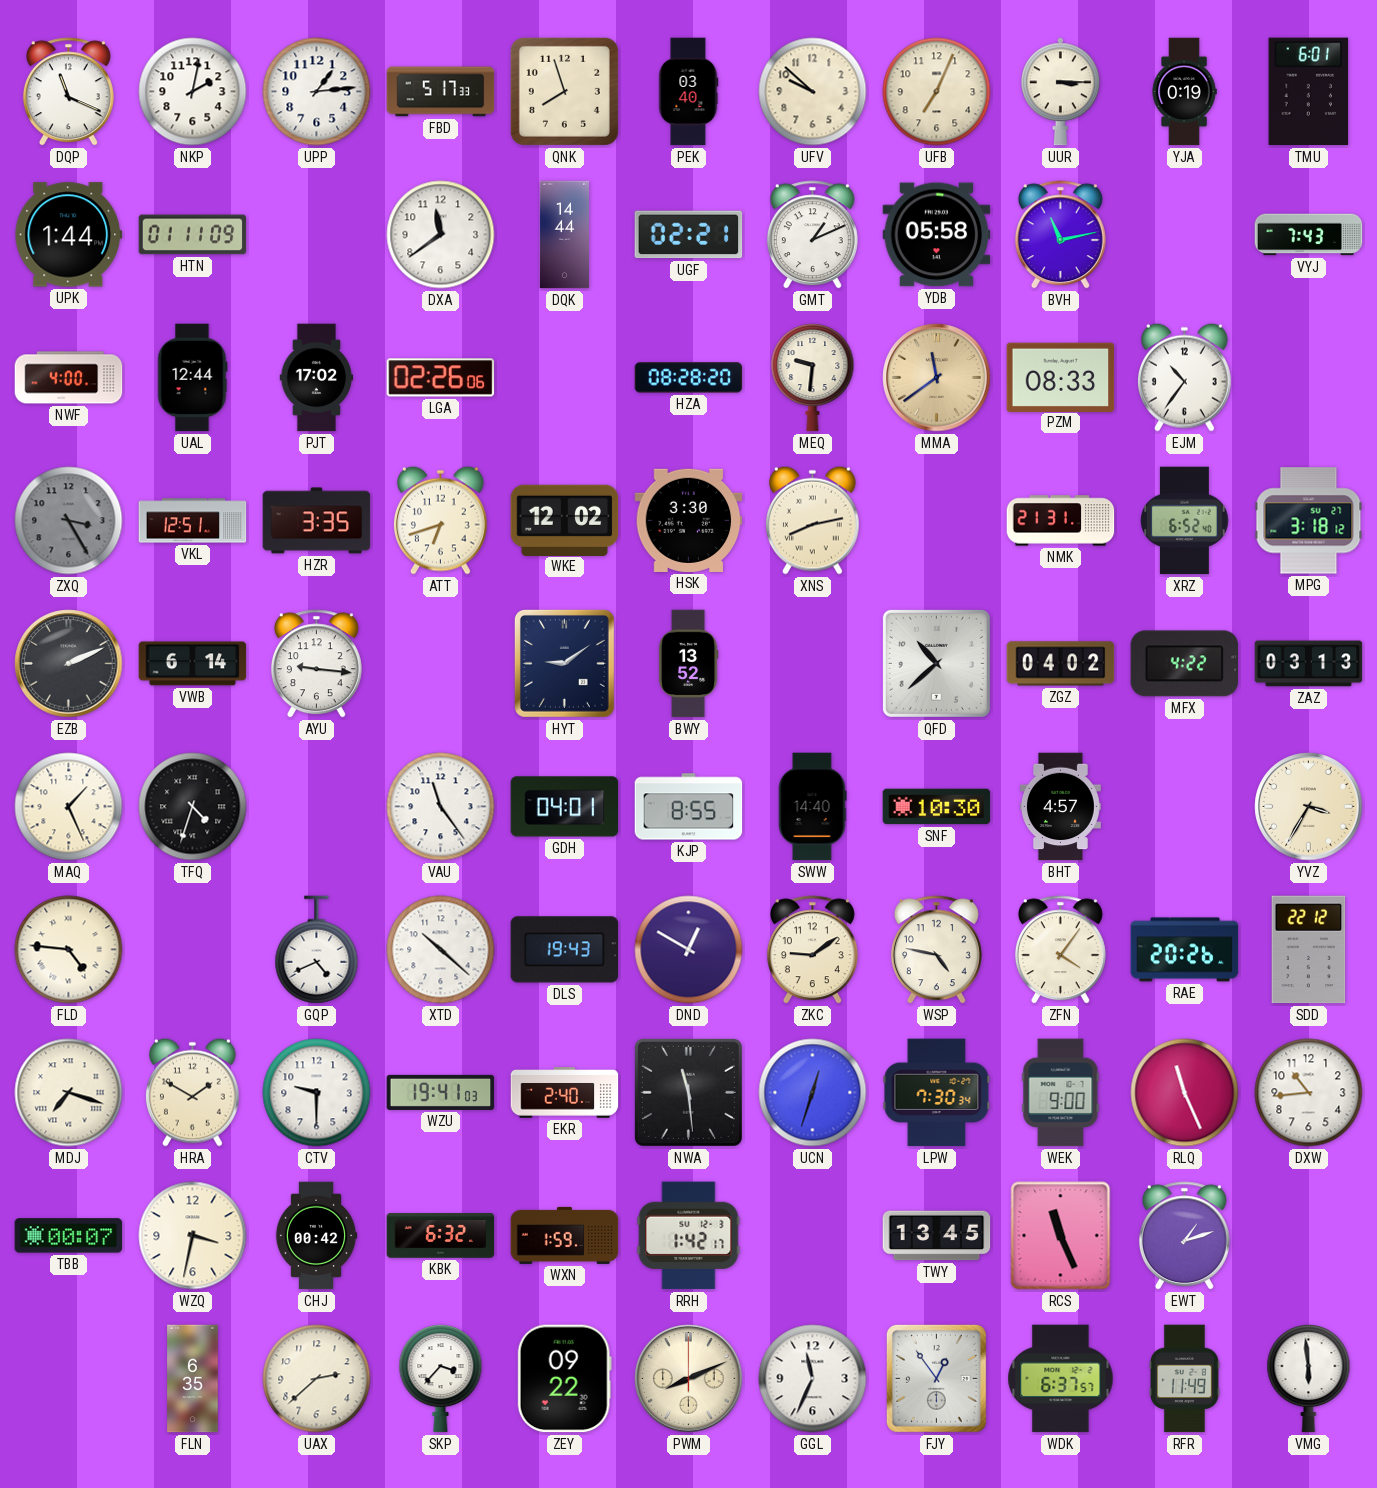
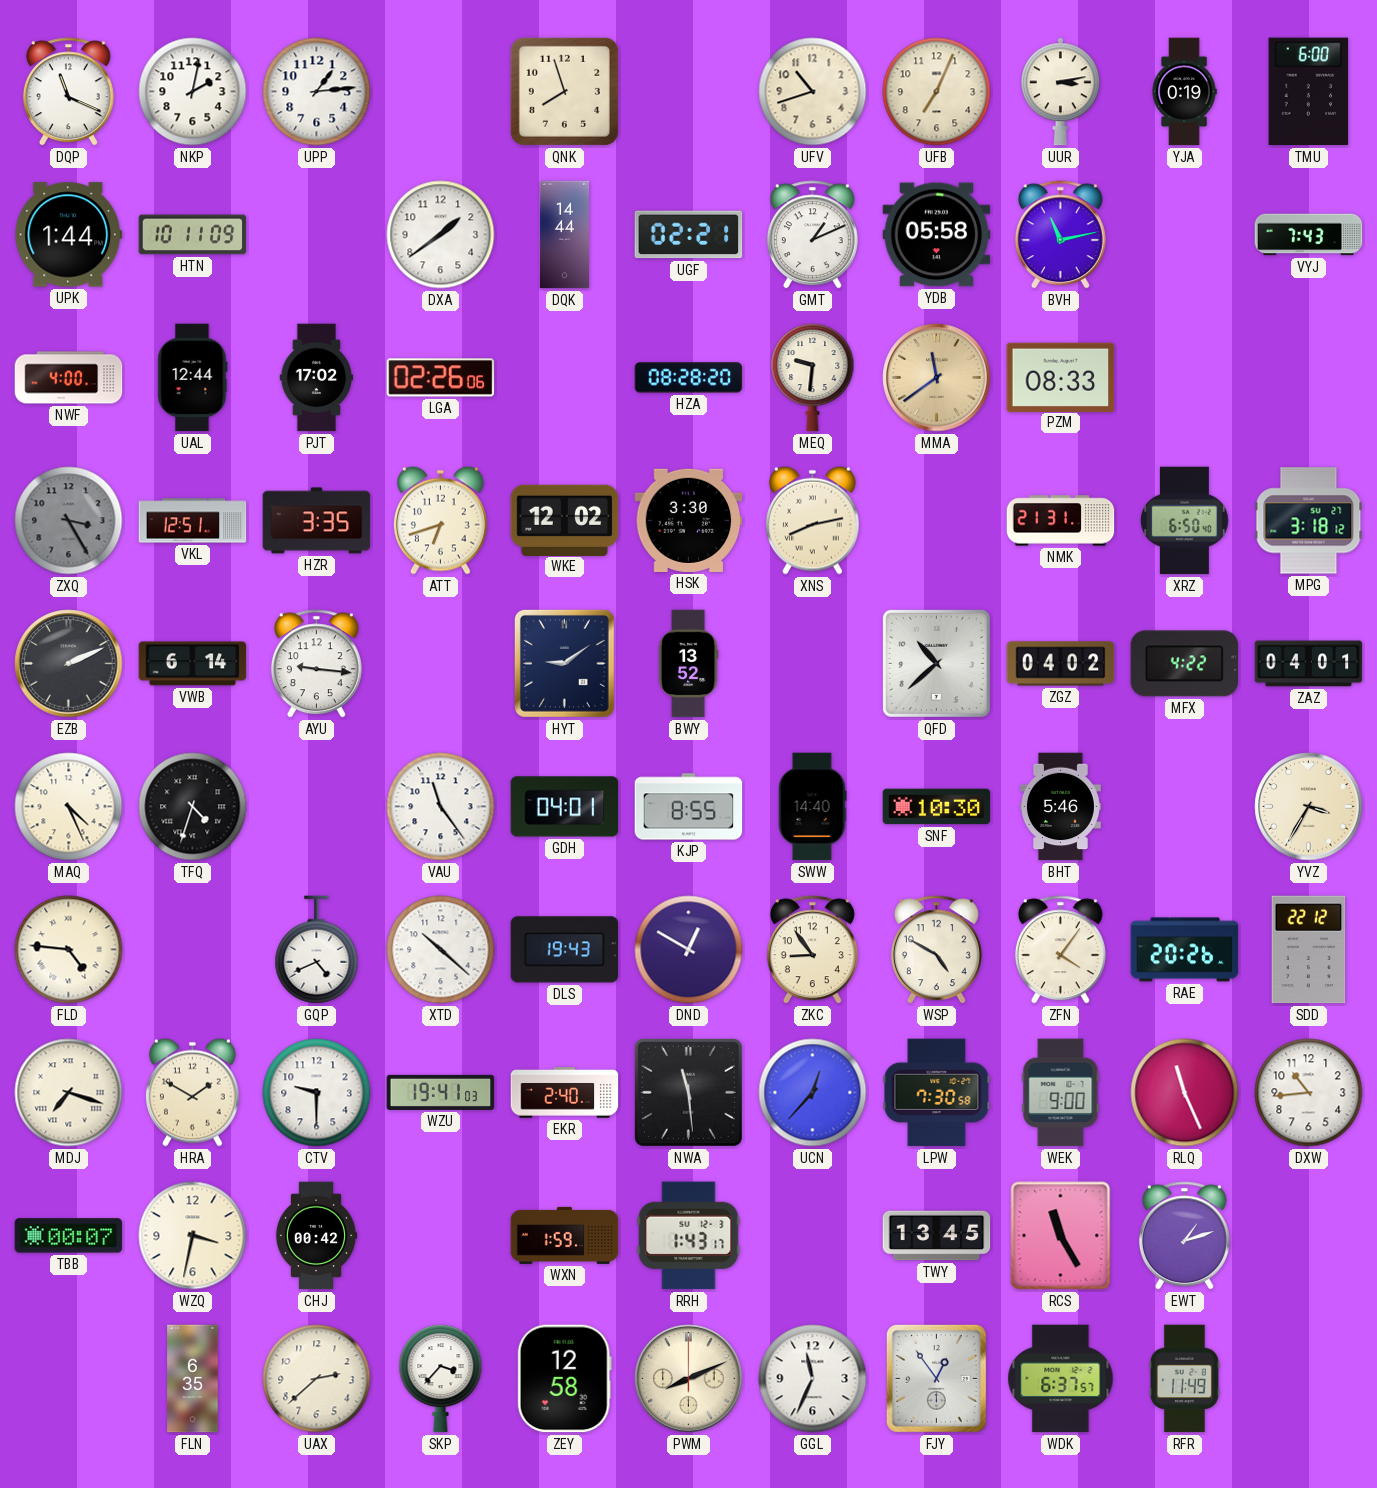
FBD: 5:17 -> none
PEK: 03:40 -> none
UFV: 9:52 -> 10:42
UUR: 3:15 -> 3:13
TMU: 6:01 -> 6:00
HTN: 01:11 -> 10:11
DXA: 11:39 -> 1:39
EJM: 10:36 -> none
XRZ: 6:52 -> 6:50
ZAZ: 03:13 -> 04:01
MAQ: 1:26 -> 4:26
BHT: 4:57 -> 5:46
ZKC: 9:09 -> 8:54
WSP: 4:47 -> 4:50
UCN: 12:33 -> 12:37
LPW: 7:30:34 -> 7:30:58
KBK: 6:32 -> none
RRH: 1:42 -> 1:43
RCS: 11:26 -> 11:25
ZEY: 09:22 -> 12:58
VMG: 5:59 -> none
